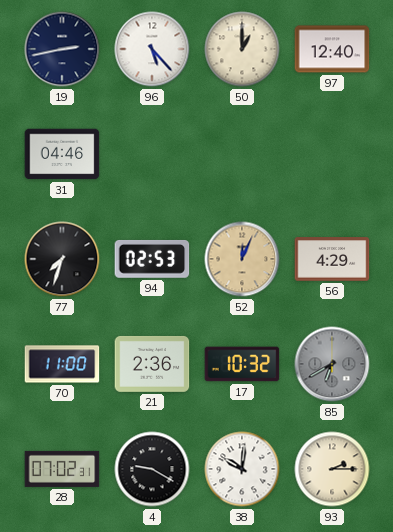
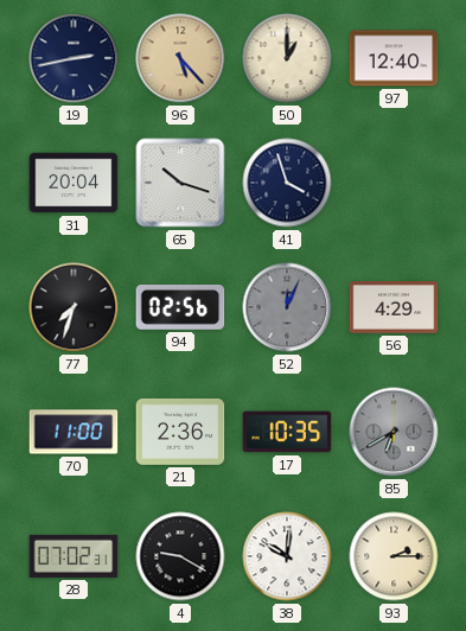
96 dial: white -> champagne
31: 04:46 -> 20:04
65: none -> 10:18
41: none -> 3:57
94: 02:53 -> 02:56
52 dial: champagne -> grey
17: 10:32 -> 10:35
